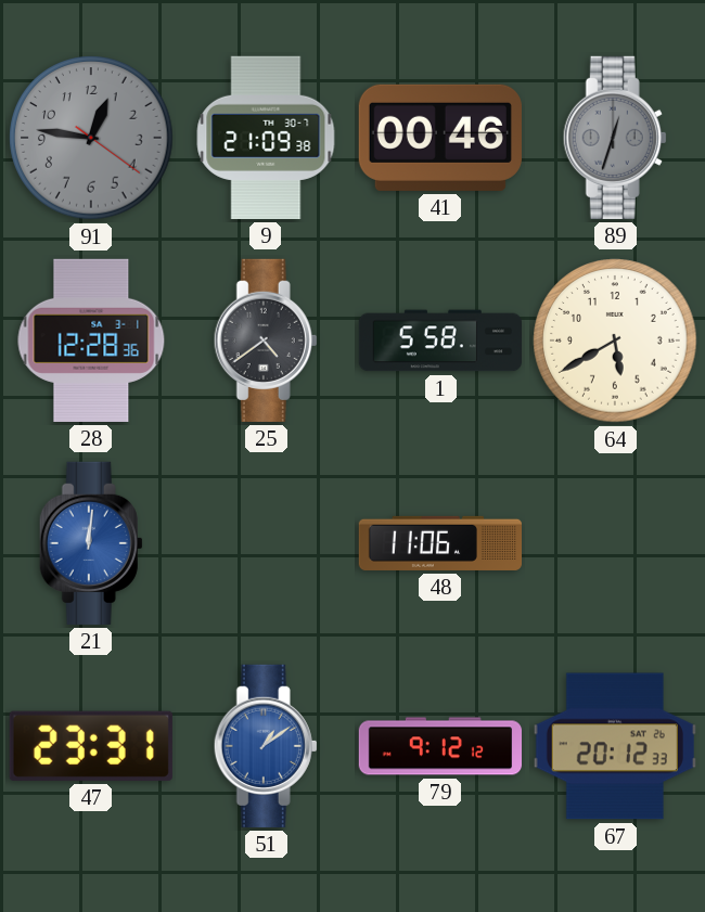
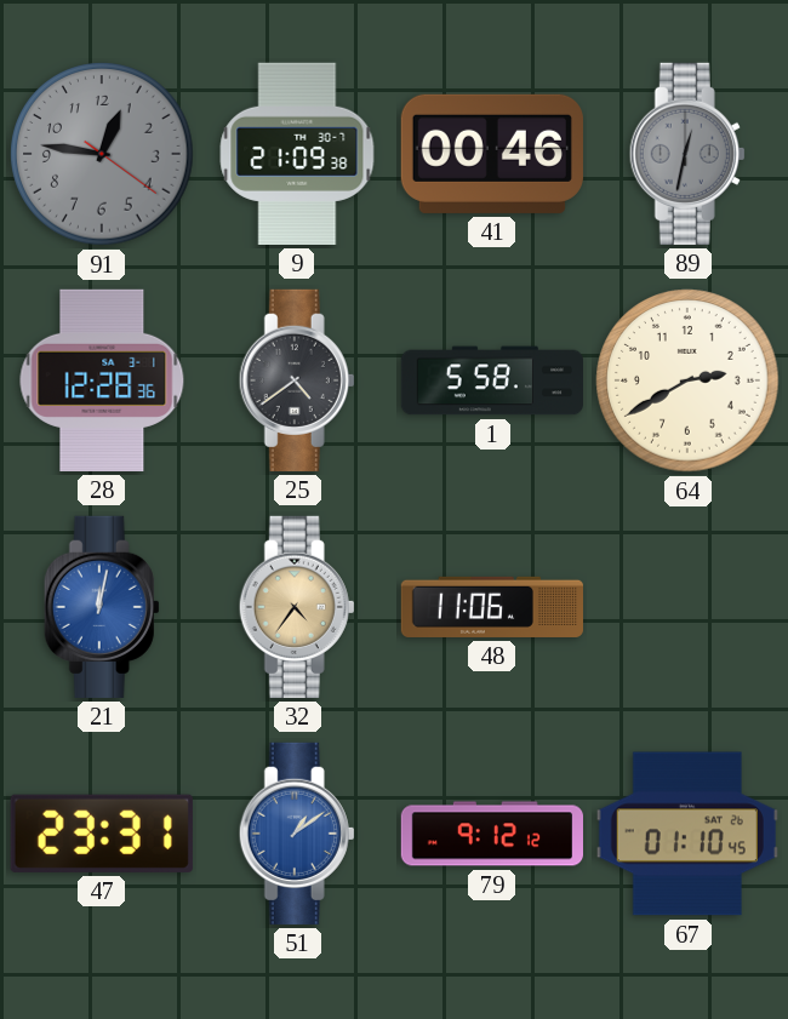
89: 12:33 -> 12:32
64: 5:40 -> 2:40
21: 12:01 -> 12:02
32: none -> 4:36
67: 20:12 -> 01:10
